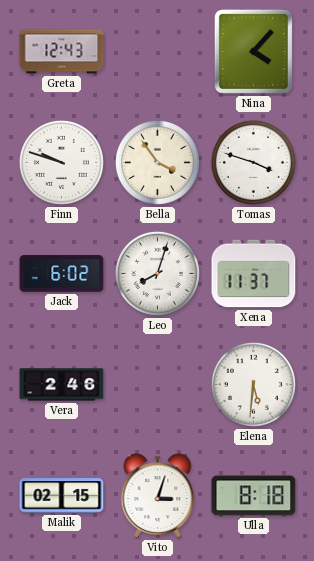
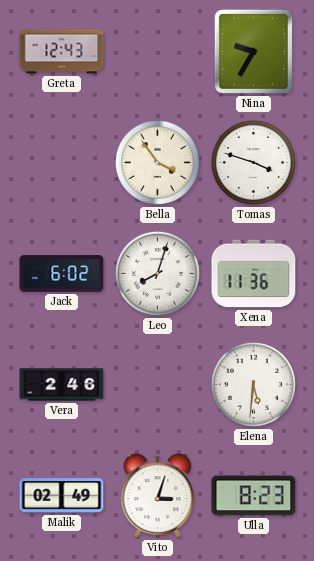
Nina: 4:07 -> 9:35
Finn: 9:48 -> none
Xena: 11:37 -> 11:36
Malik: 02:15 -> 02:49
Ulla: 8:18 -> 8:23
